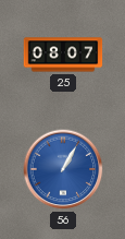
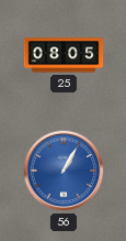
25: 08:07 -> 08:05
